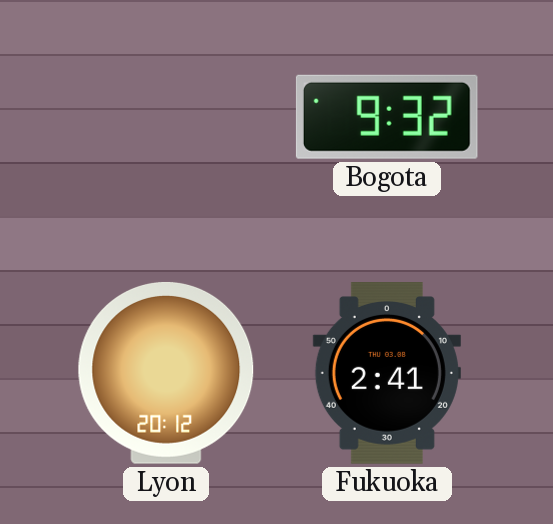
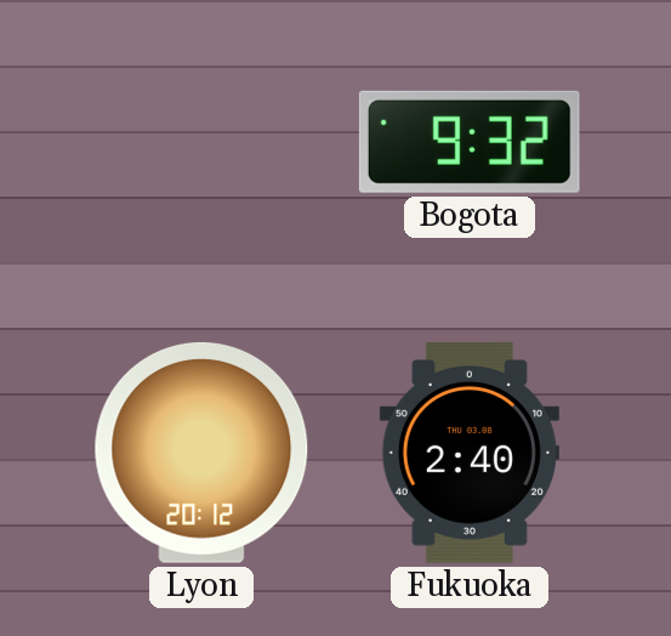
Fukuoka: 2:41 -> 2:40
